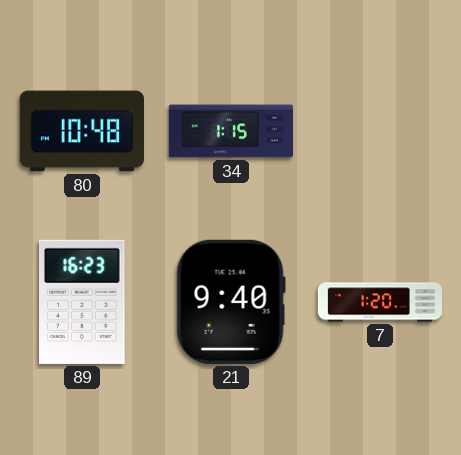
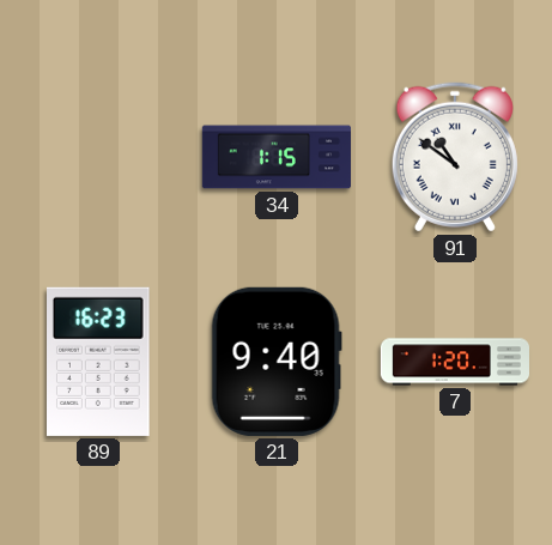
80: 10:48 -> none
91: none -> 10:51
